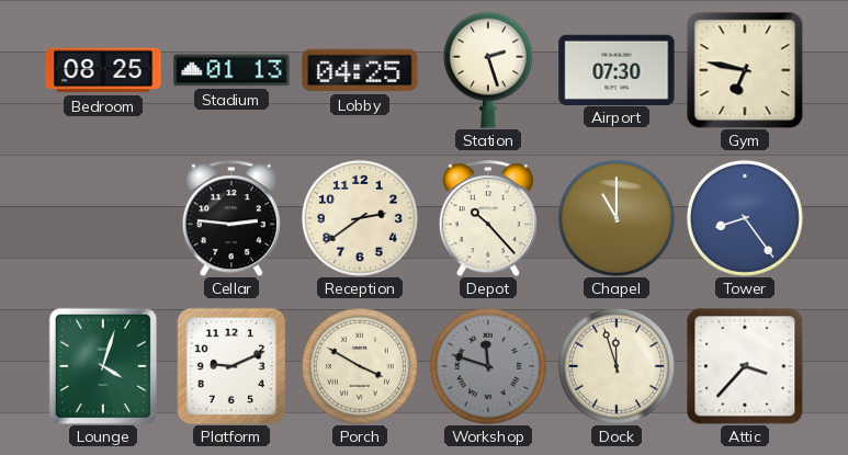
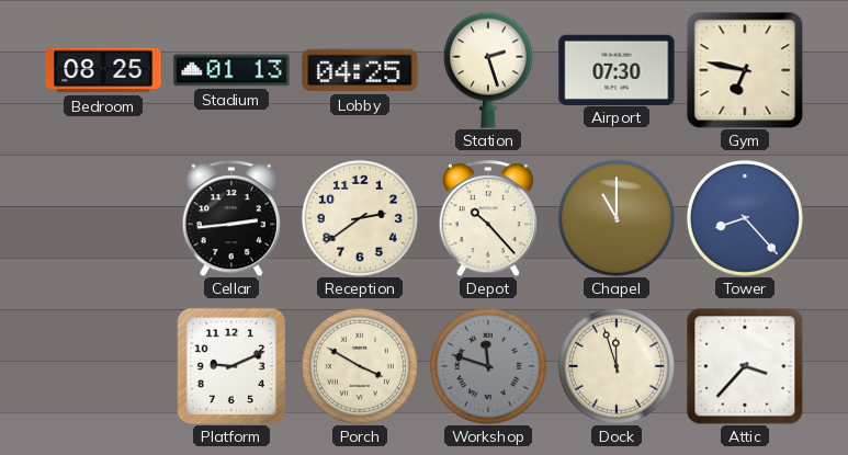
Cellar: 2:46 -> 2:44
Tower: 8:24 -> 8:23
Lounge: 4:03 -> none
